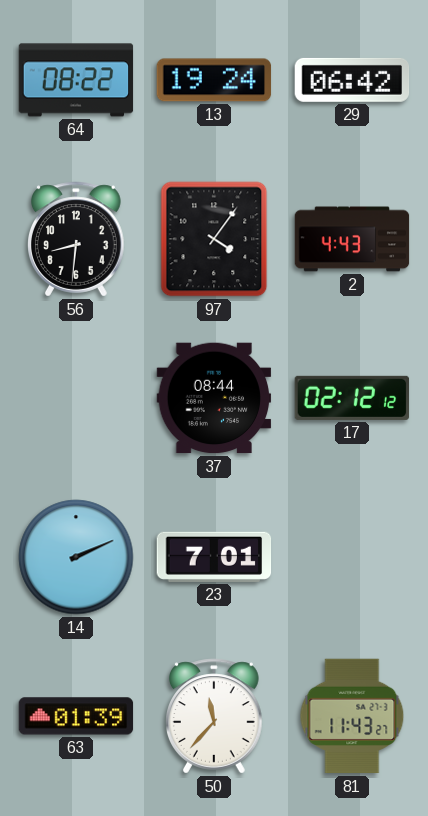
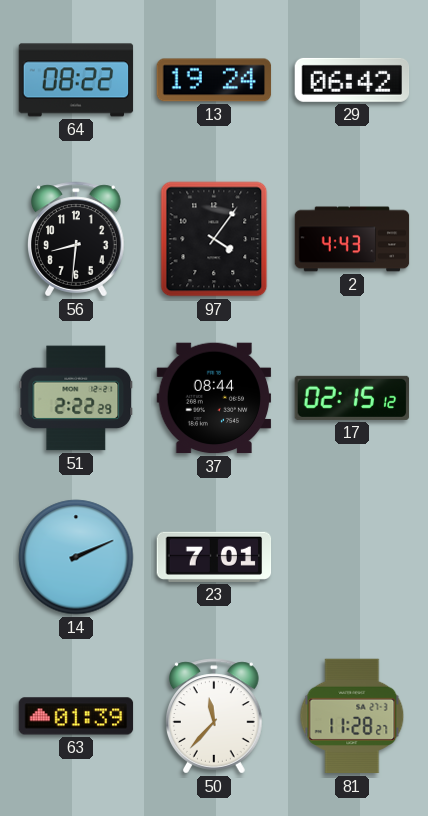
51: none -> 2:22
17: 02:12 -> 02:15
81: 11:43 -> 11:28
